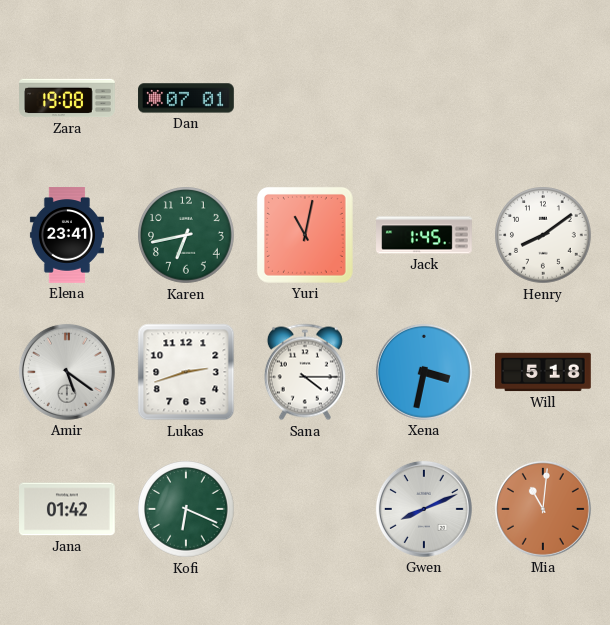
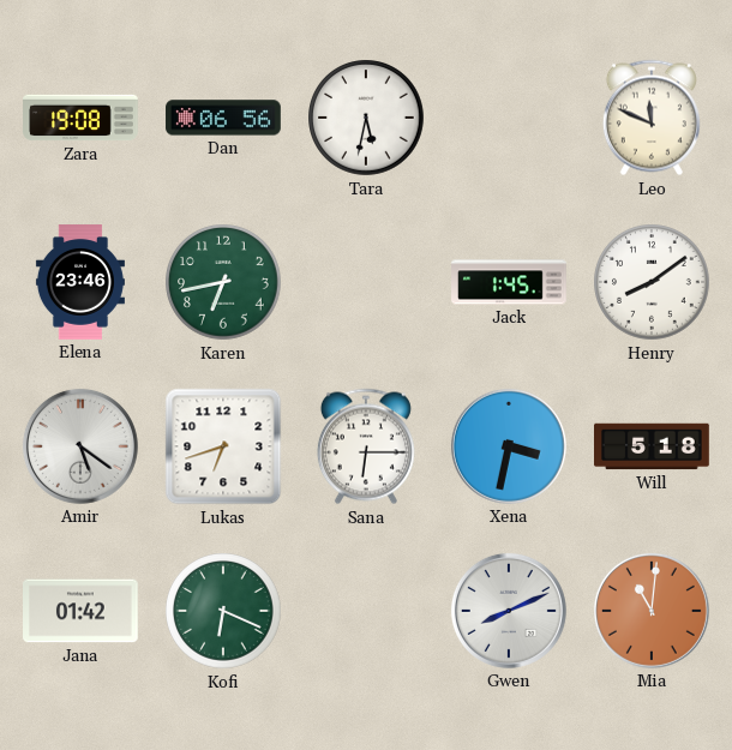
Dan: 07:01 -> 06:56
Tara: none -> 5:32
Leo: none -> 11:49
Elena: 23:41 -> 23:46
Yuri: 11:02 -> none
Lukas: 2:42 -> 6:42
Sana: 4:15 -> 6:15
